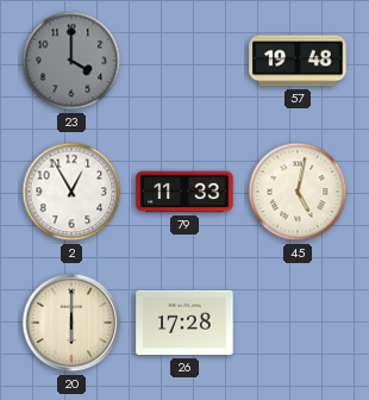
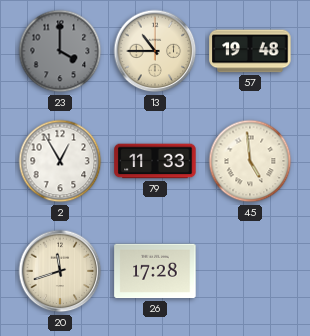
13: none -> 10:45
45: 5:02 -> 4:59
20: 6:00 -> 11:42
